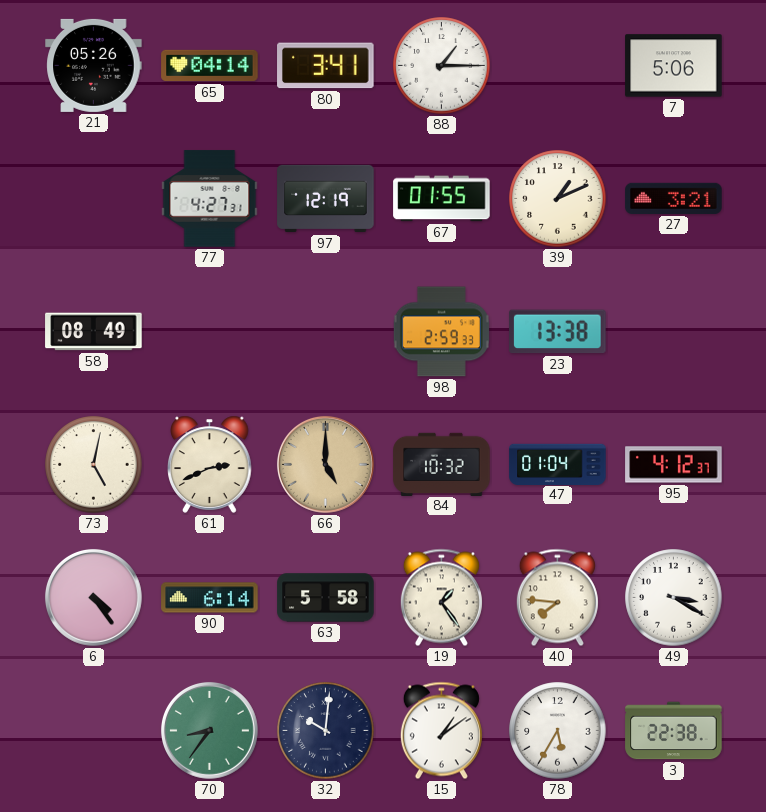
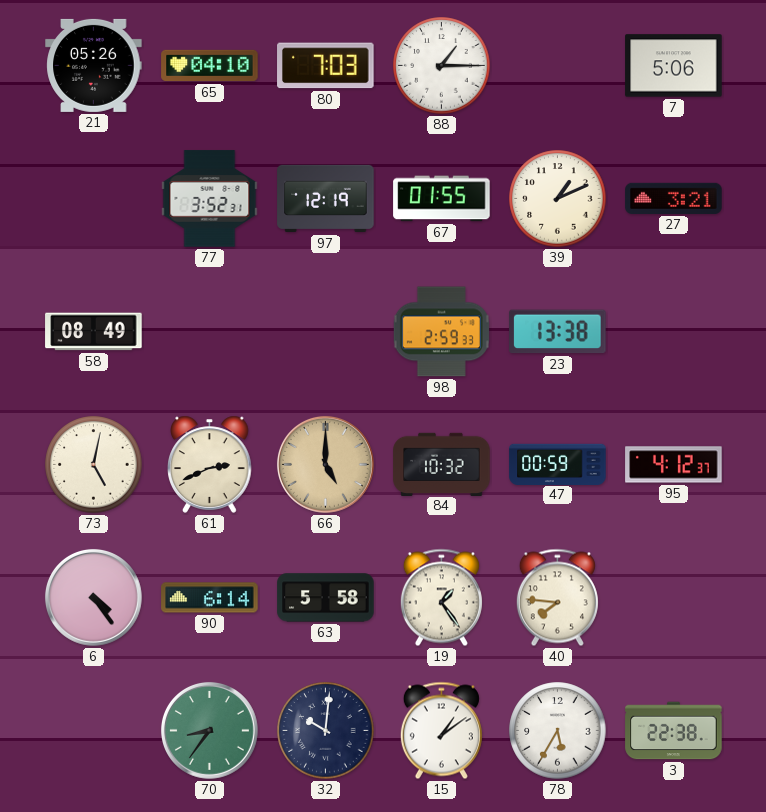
65: 04:14 -> 04:10
80: 3:41 -> 7:03
77: 4:27 -> 3:52
47: 01:04 -> 00:59
49: 3:20 -> none
